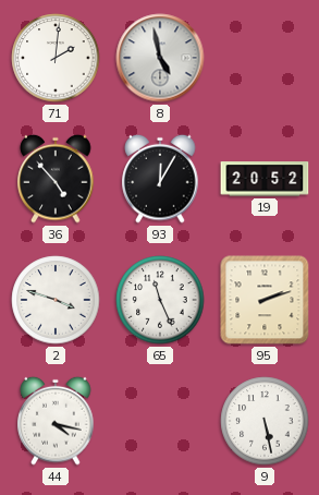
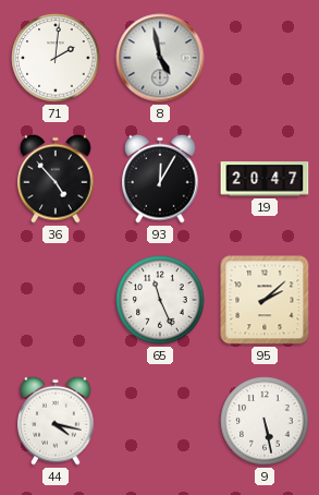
19: 20:52 -> 20:47
2: 3:48 -> none
95: 2:12 -> 2:08
